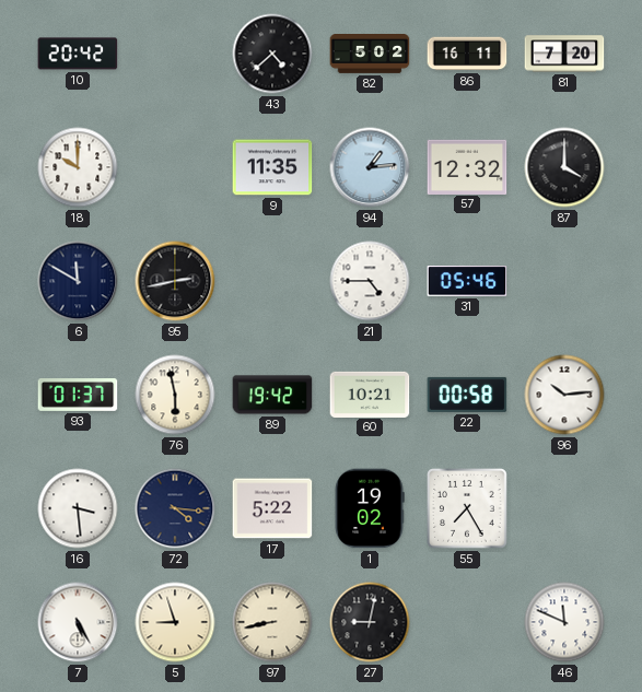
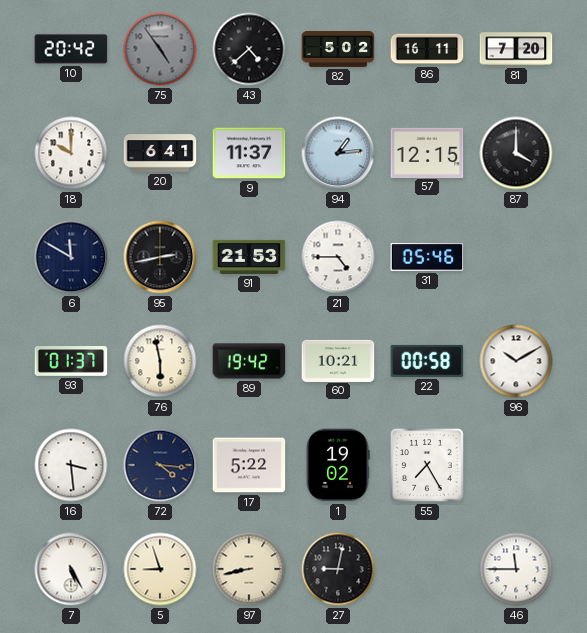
75: none -> 4:54
20: none -> 6:41
9: 11:35 -> 11:37
57: 12:32 -> 12:15
91: none -> 21:53
96: 10:14 -> 10:10
46: 11:49 -> 11:45
